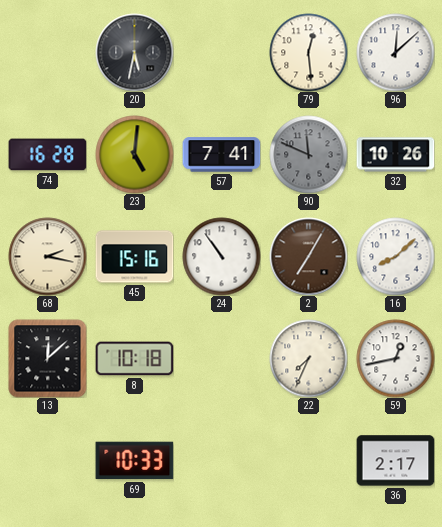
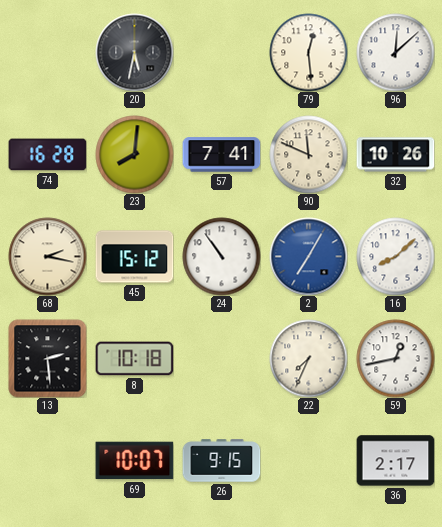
23: 5:01 -> 8:01
90 dial: grey -> cream
45: 15:16 -> 15:12
2 dial: brown -> blue
13: 12:08 -> 2:29
69: 10:33 -> 10:07
26: none -> 9:15
